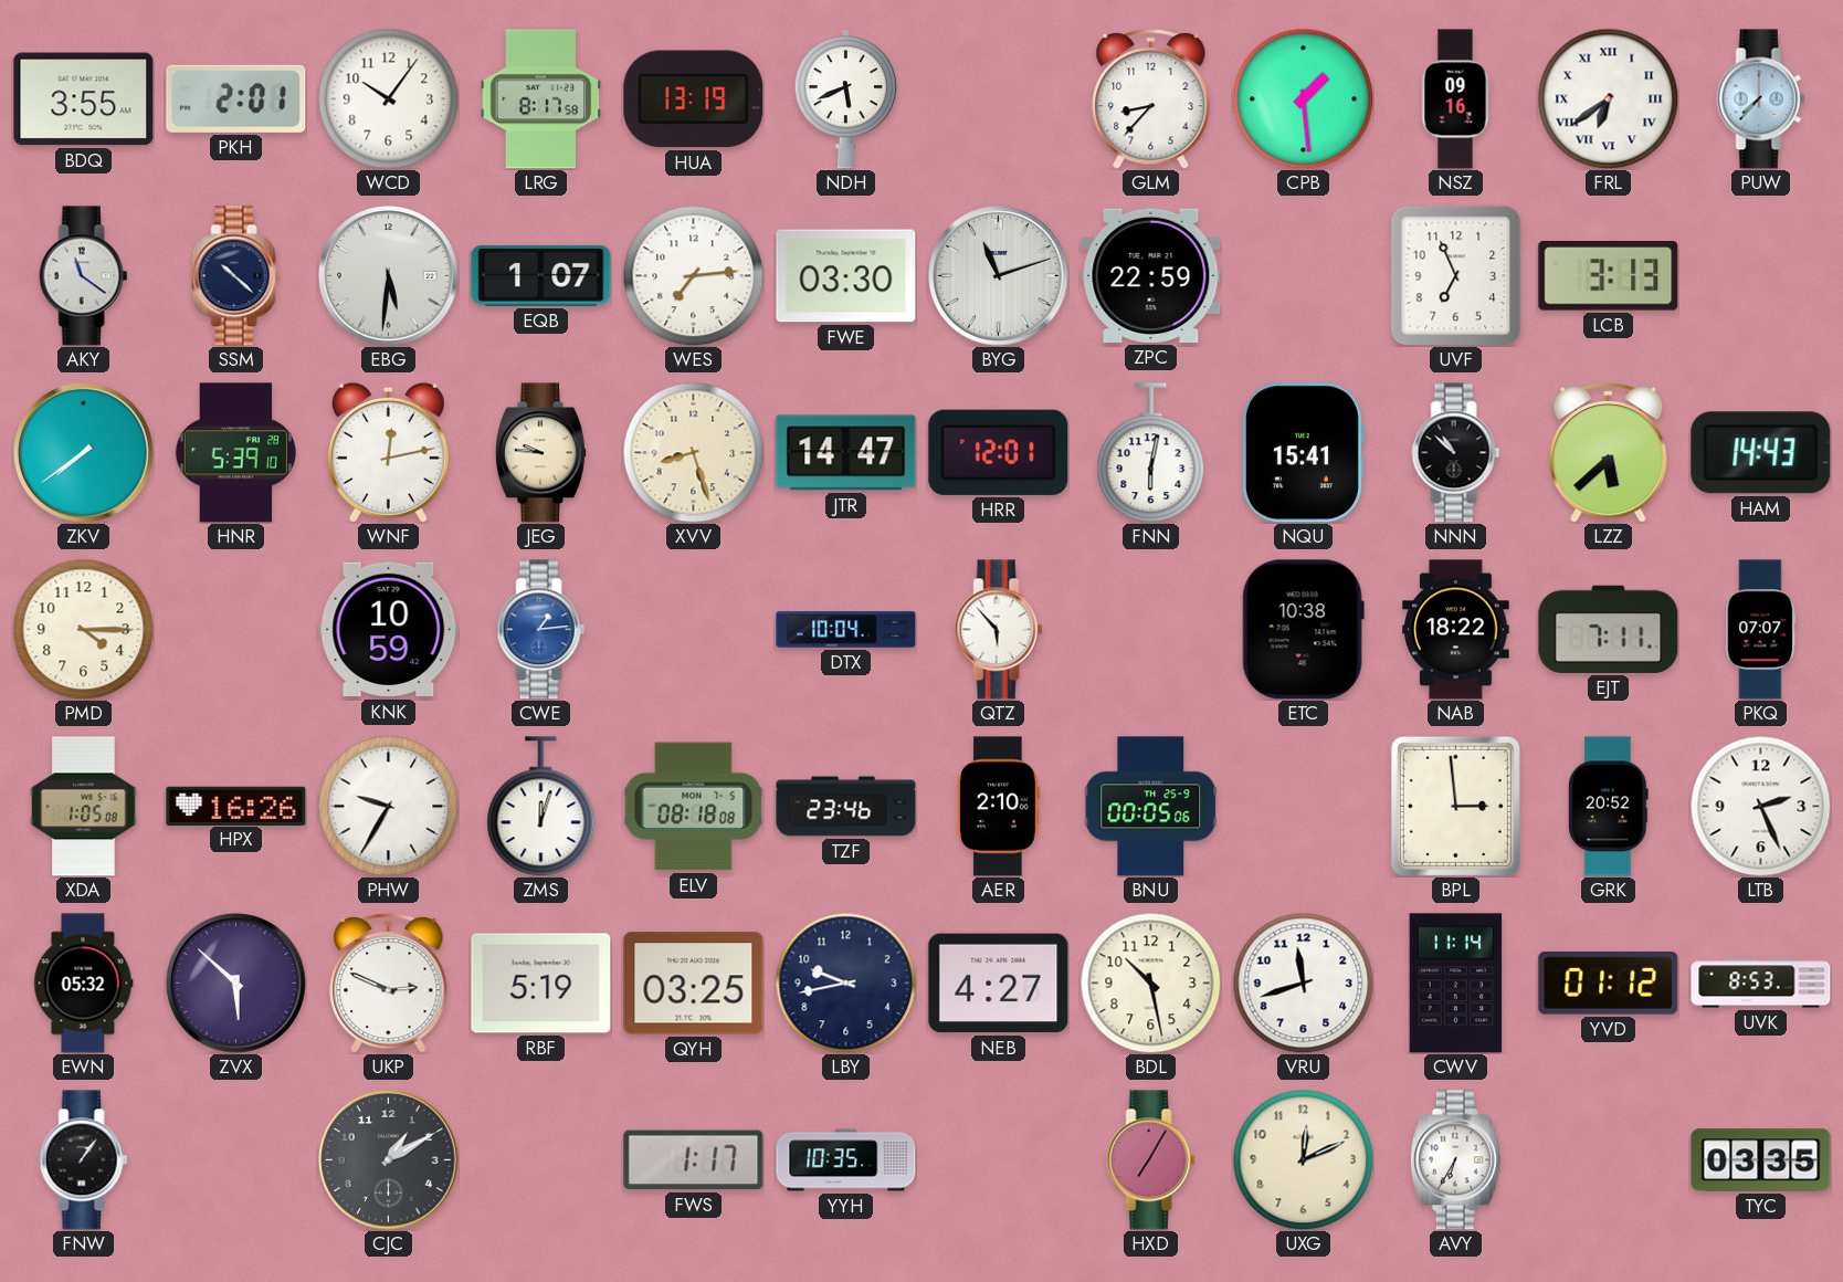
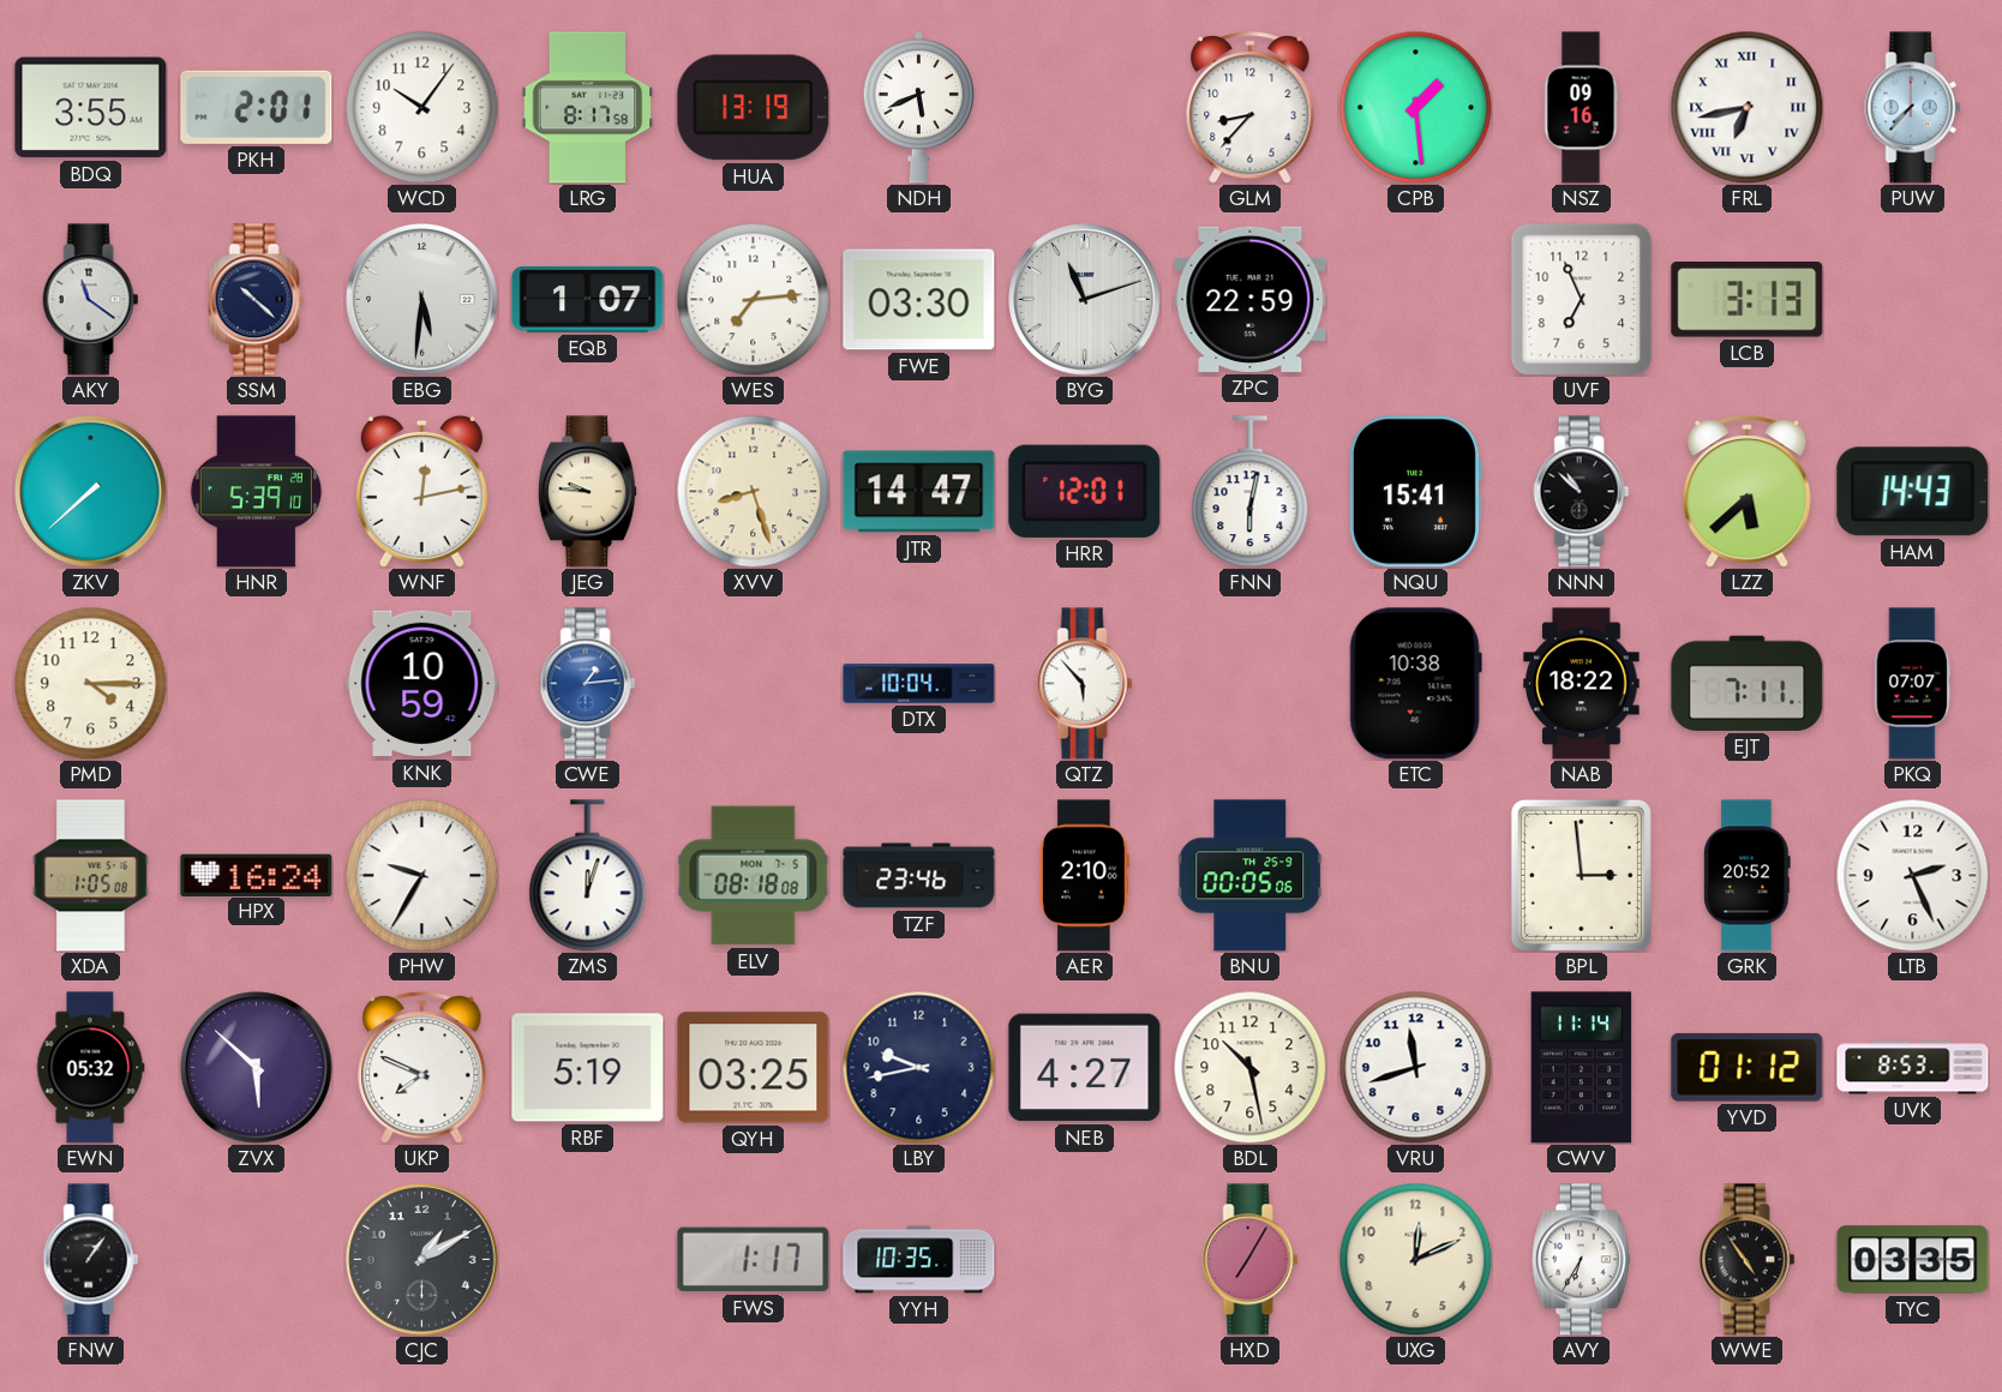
FRL: 6:39 -> 6:43
ZKV: 7:39 -> 7:38
HPX: 16:26 -> 16:24
UKP: 2:49 -> 7:49
WWE: none -> 4:54
